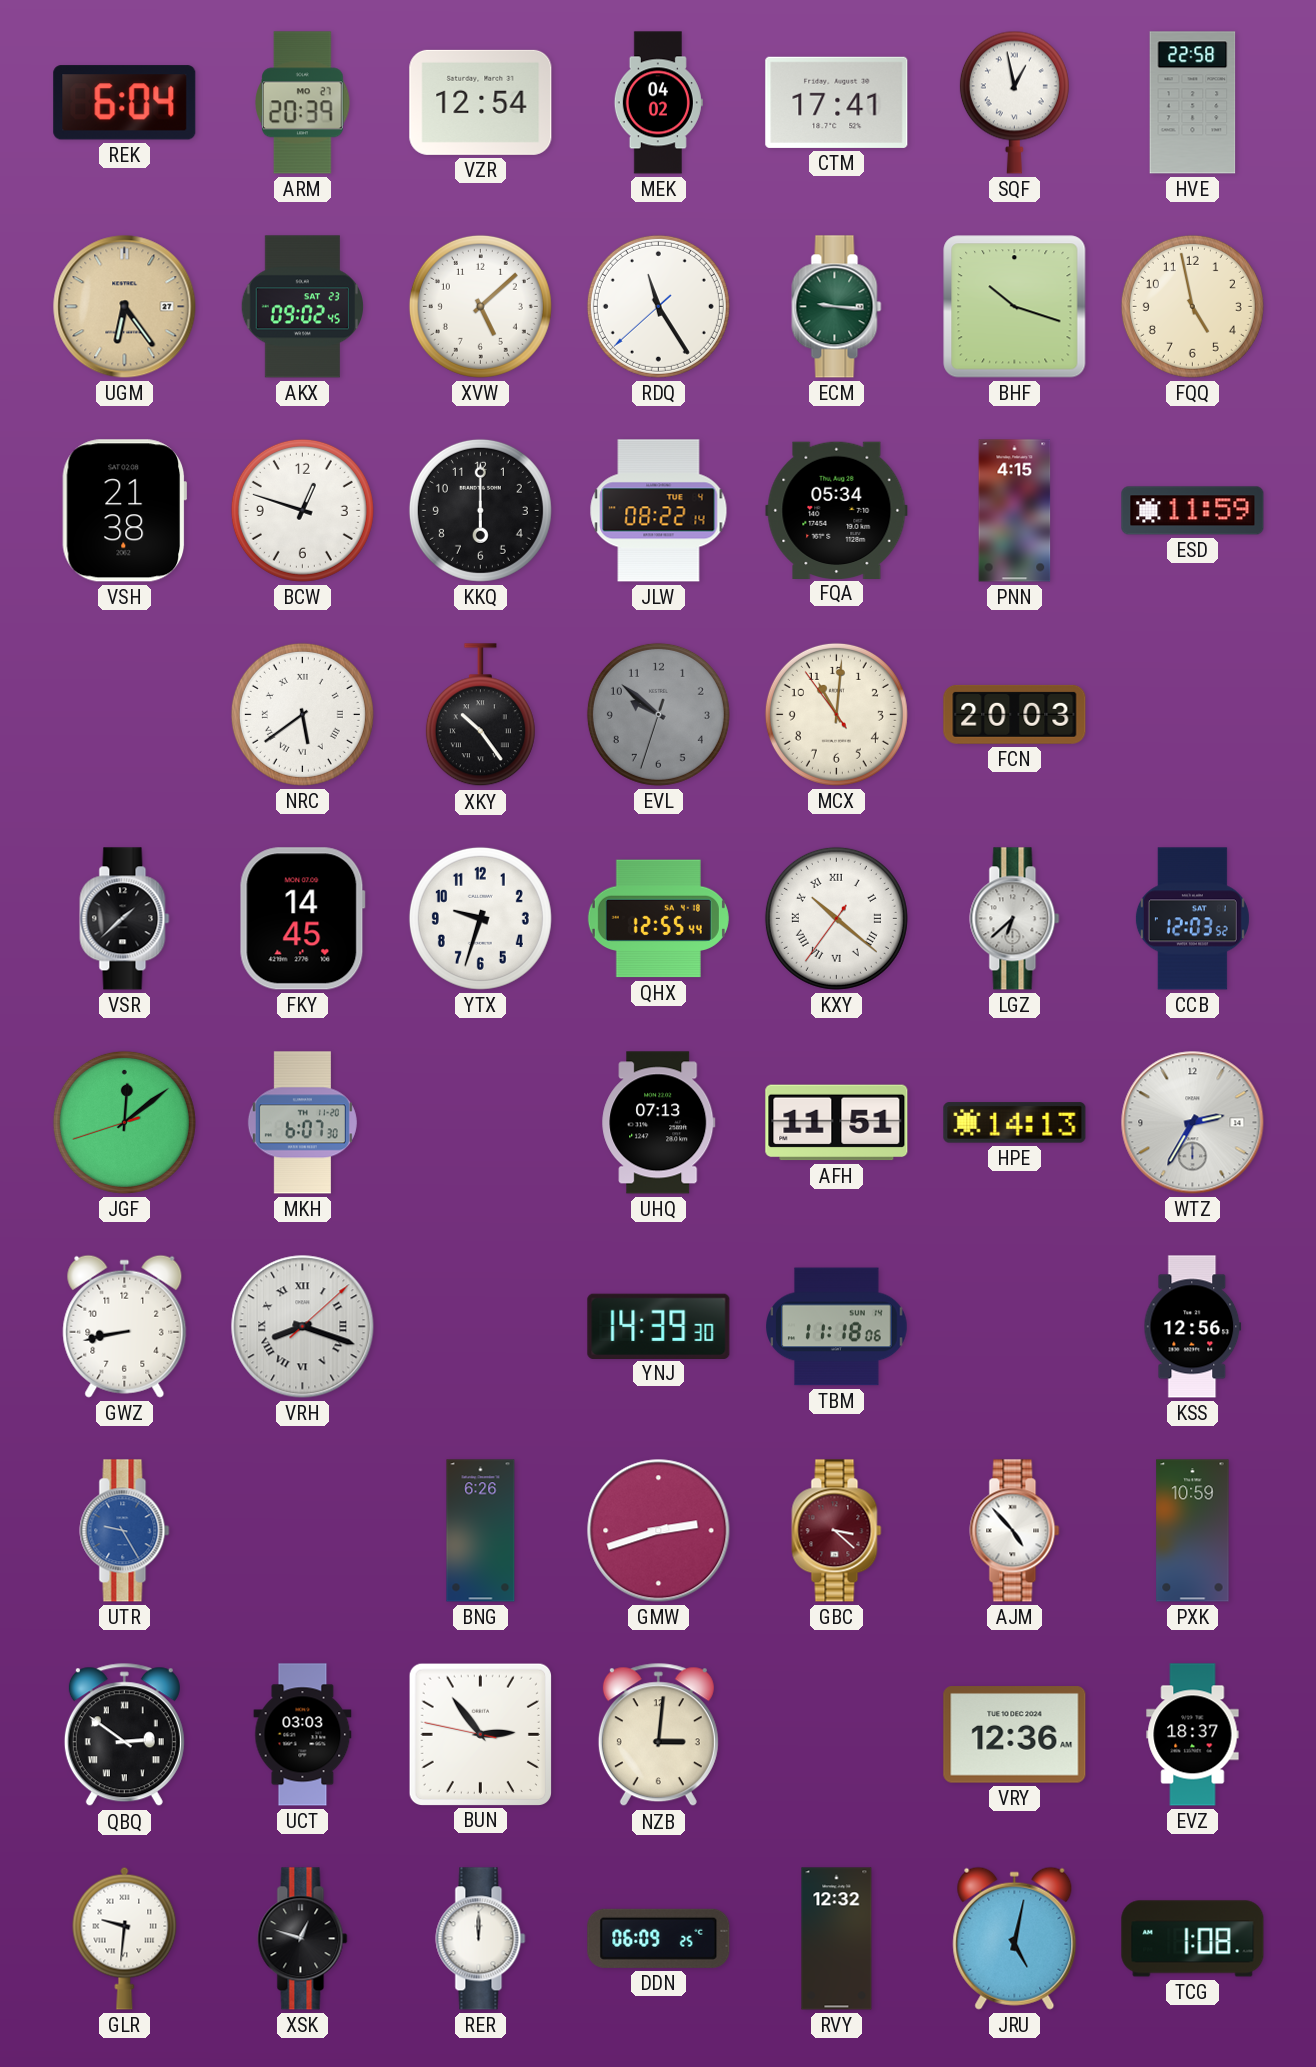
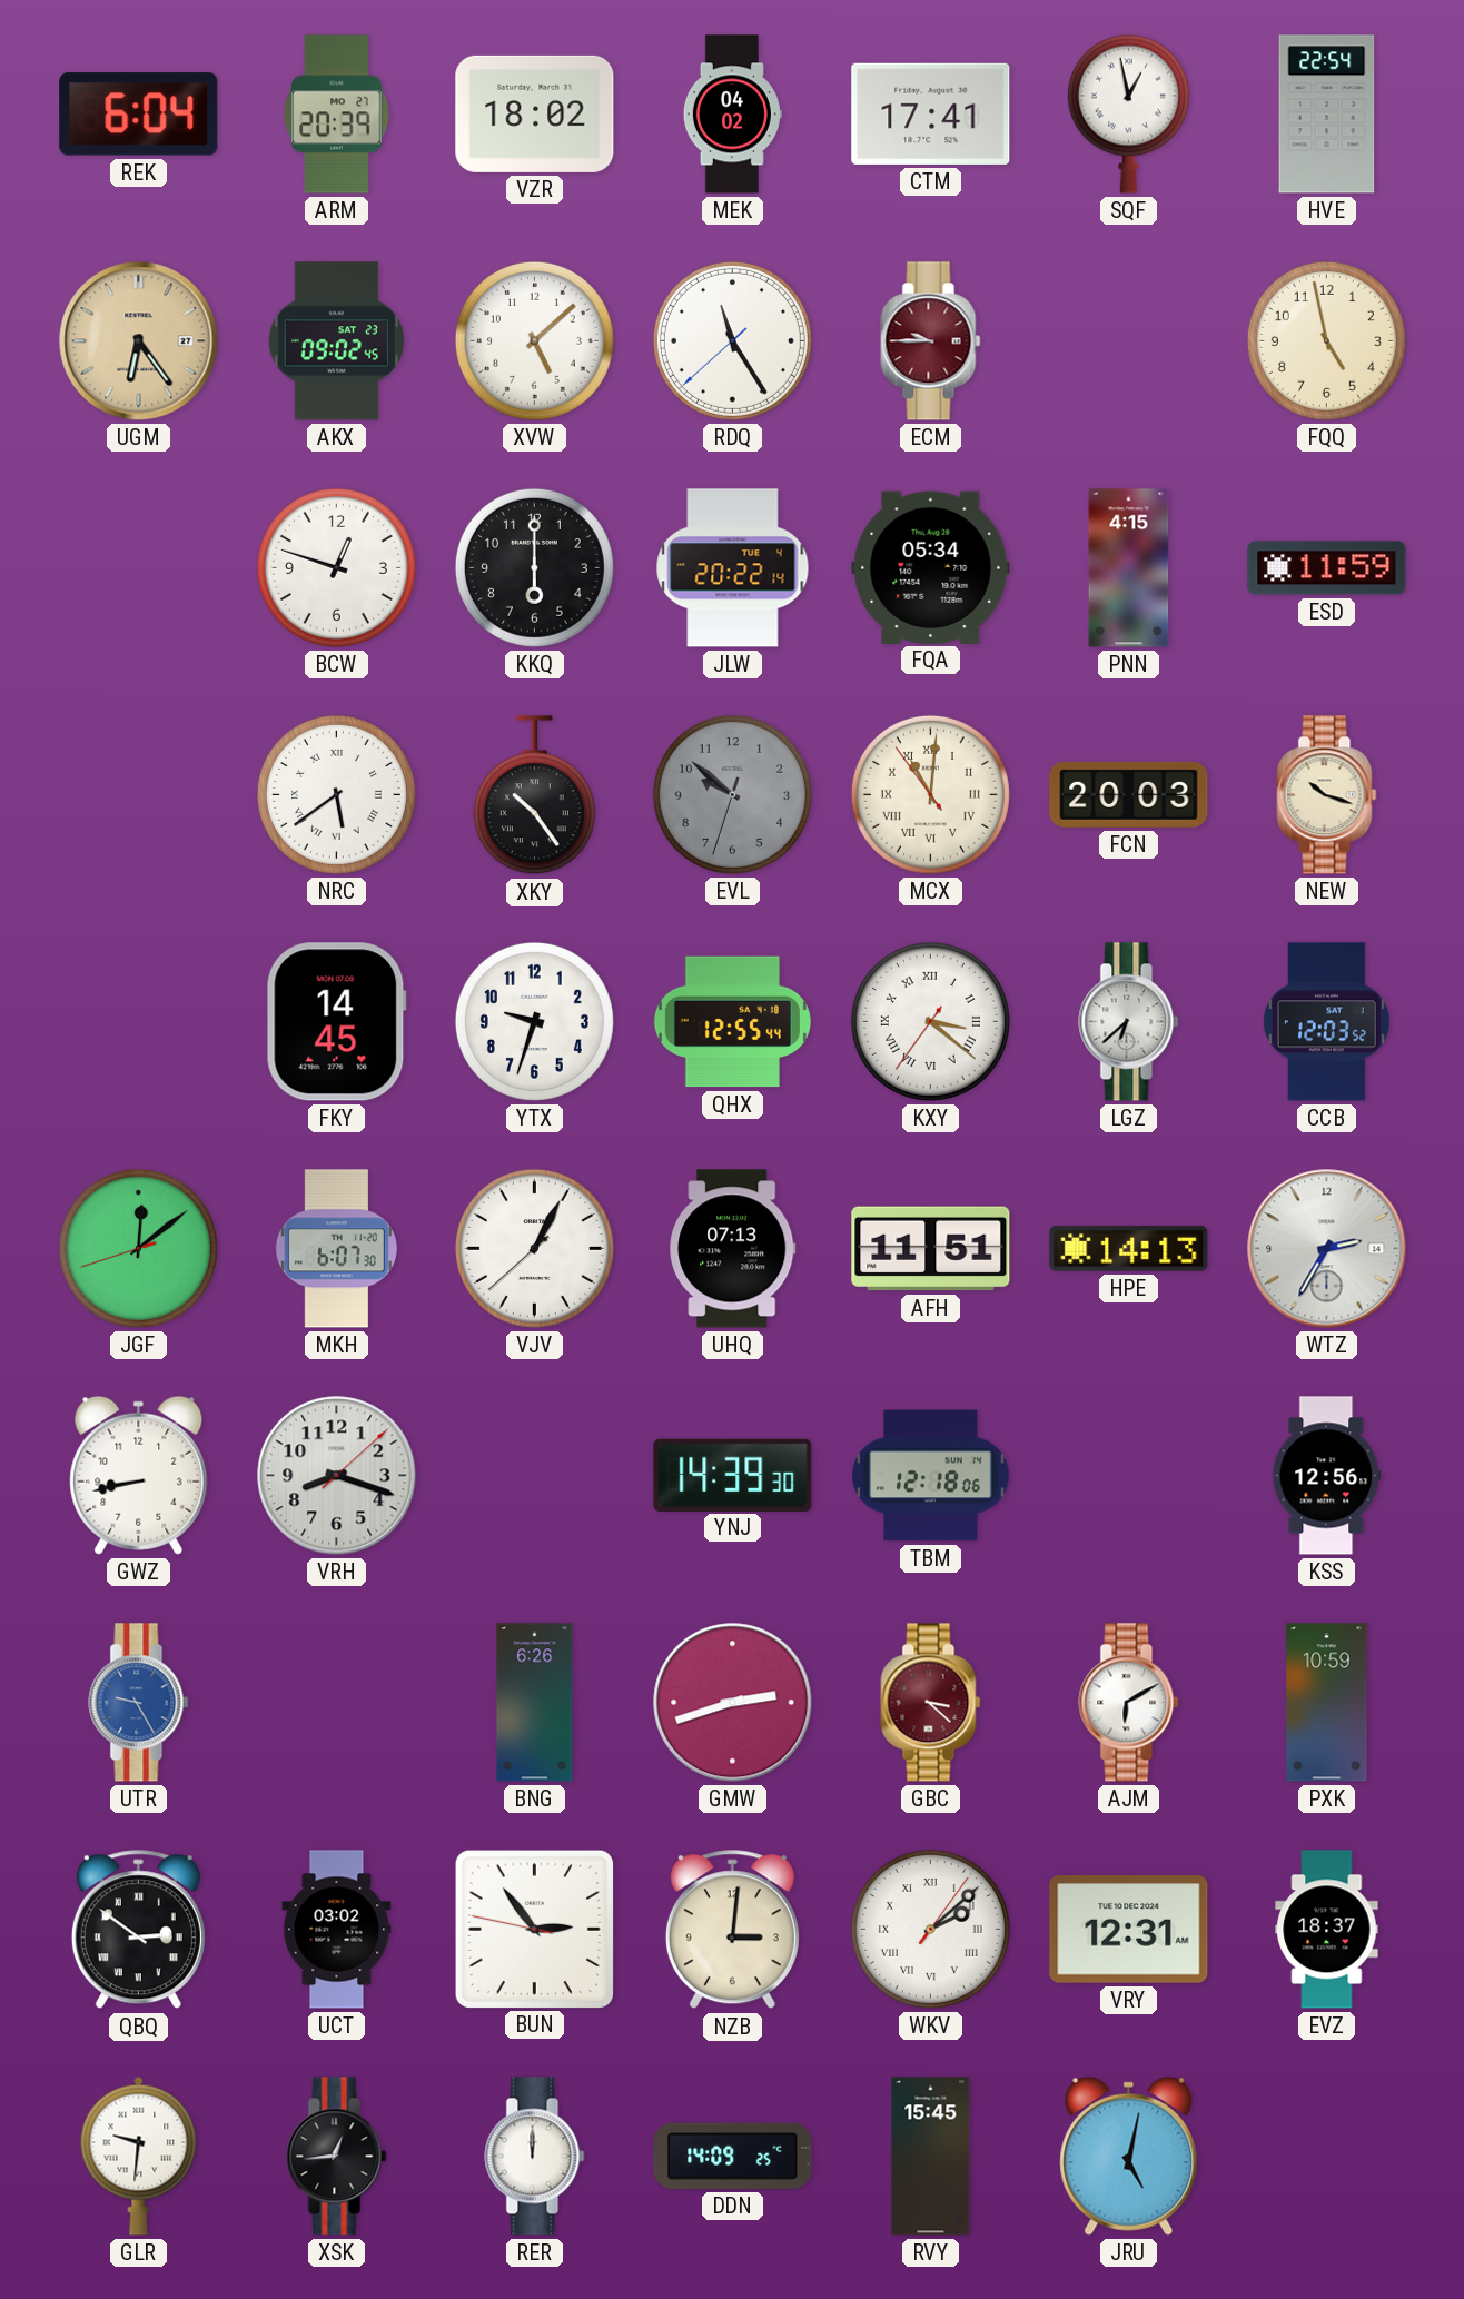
VZR: 12:54 -> 18:02
HVE: 22:58 -> 22:54
ECM: 9:16 -> 9:45
ECM dial: green -> burgundy
BHF: 10:18 -> none
VSH: 21:38 -> none
JLW: 08:22 -> 20:22
MCX numerals: Arabic -> Roman
NEW: none -> 10:18
VSR: 1:38 -> none
KXY: 10:21 -> 3:21
VJV: none -> 1:04
VRH numerals: Roman -> Arabic
TBM: 11:18 -> 12:18
AJM: 4:53 -> 6:10
UCT: 03:03 -> 03:02
WKV: none -> 2:08
VRY: 12:36 -> 12:31
XSK: 12:48 -> 12:44
DDN: 06:09 -> 14:09
RVY: 12:32 -> 15:45
TCG: 1:08 -> none
